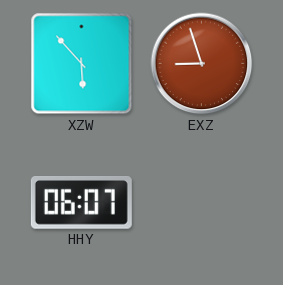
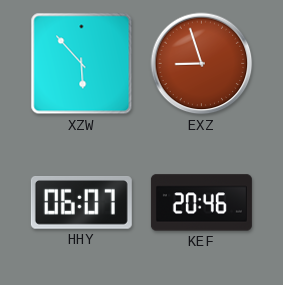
KEF: none -> 20:46
